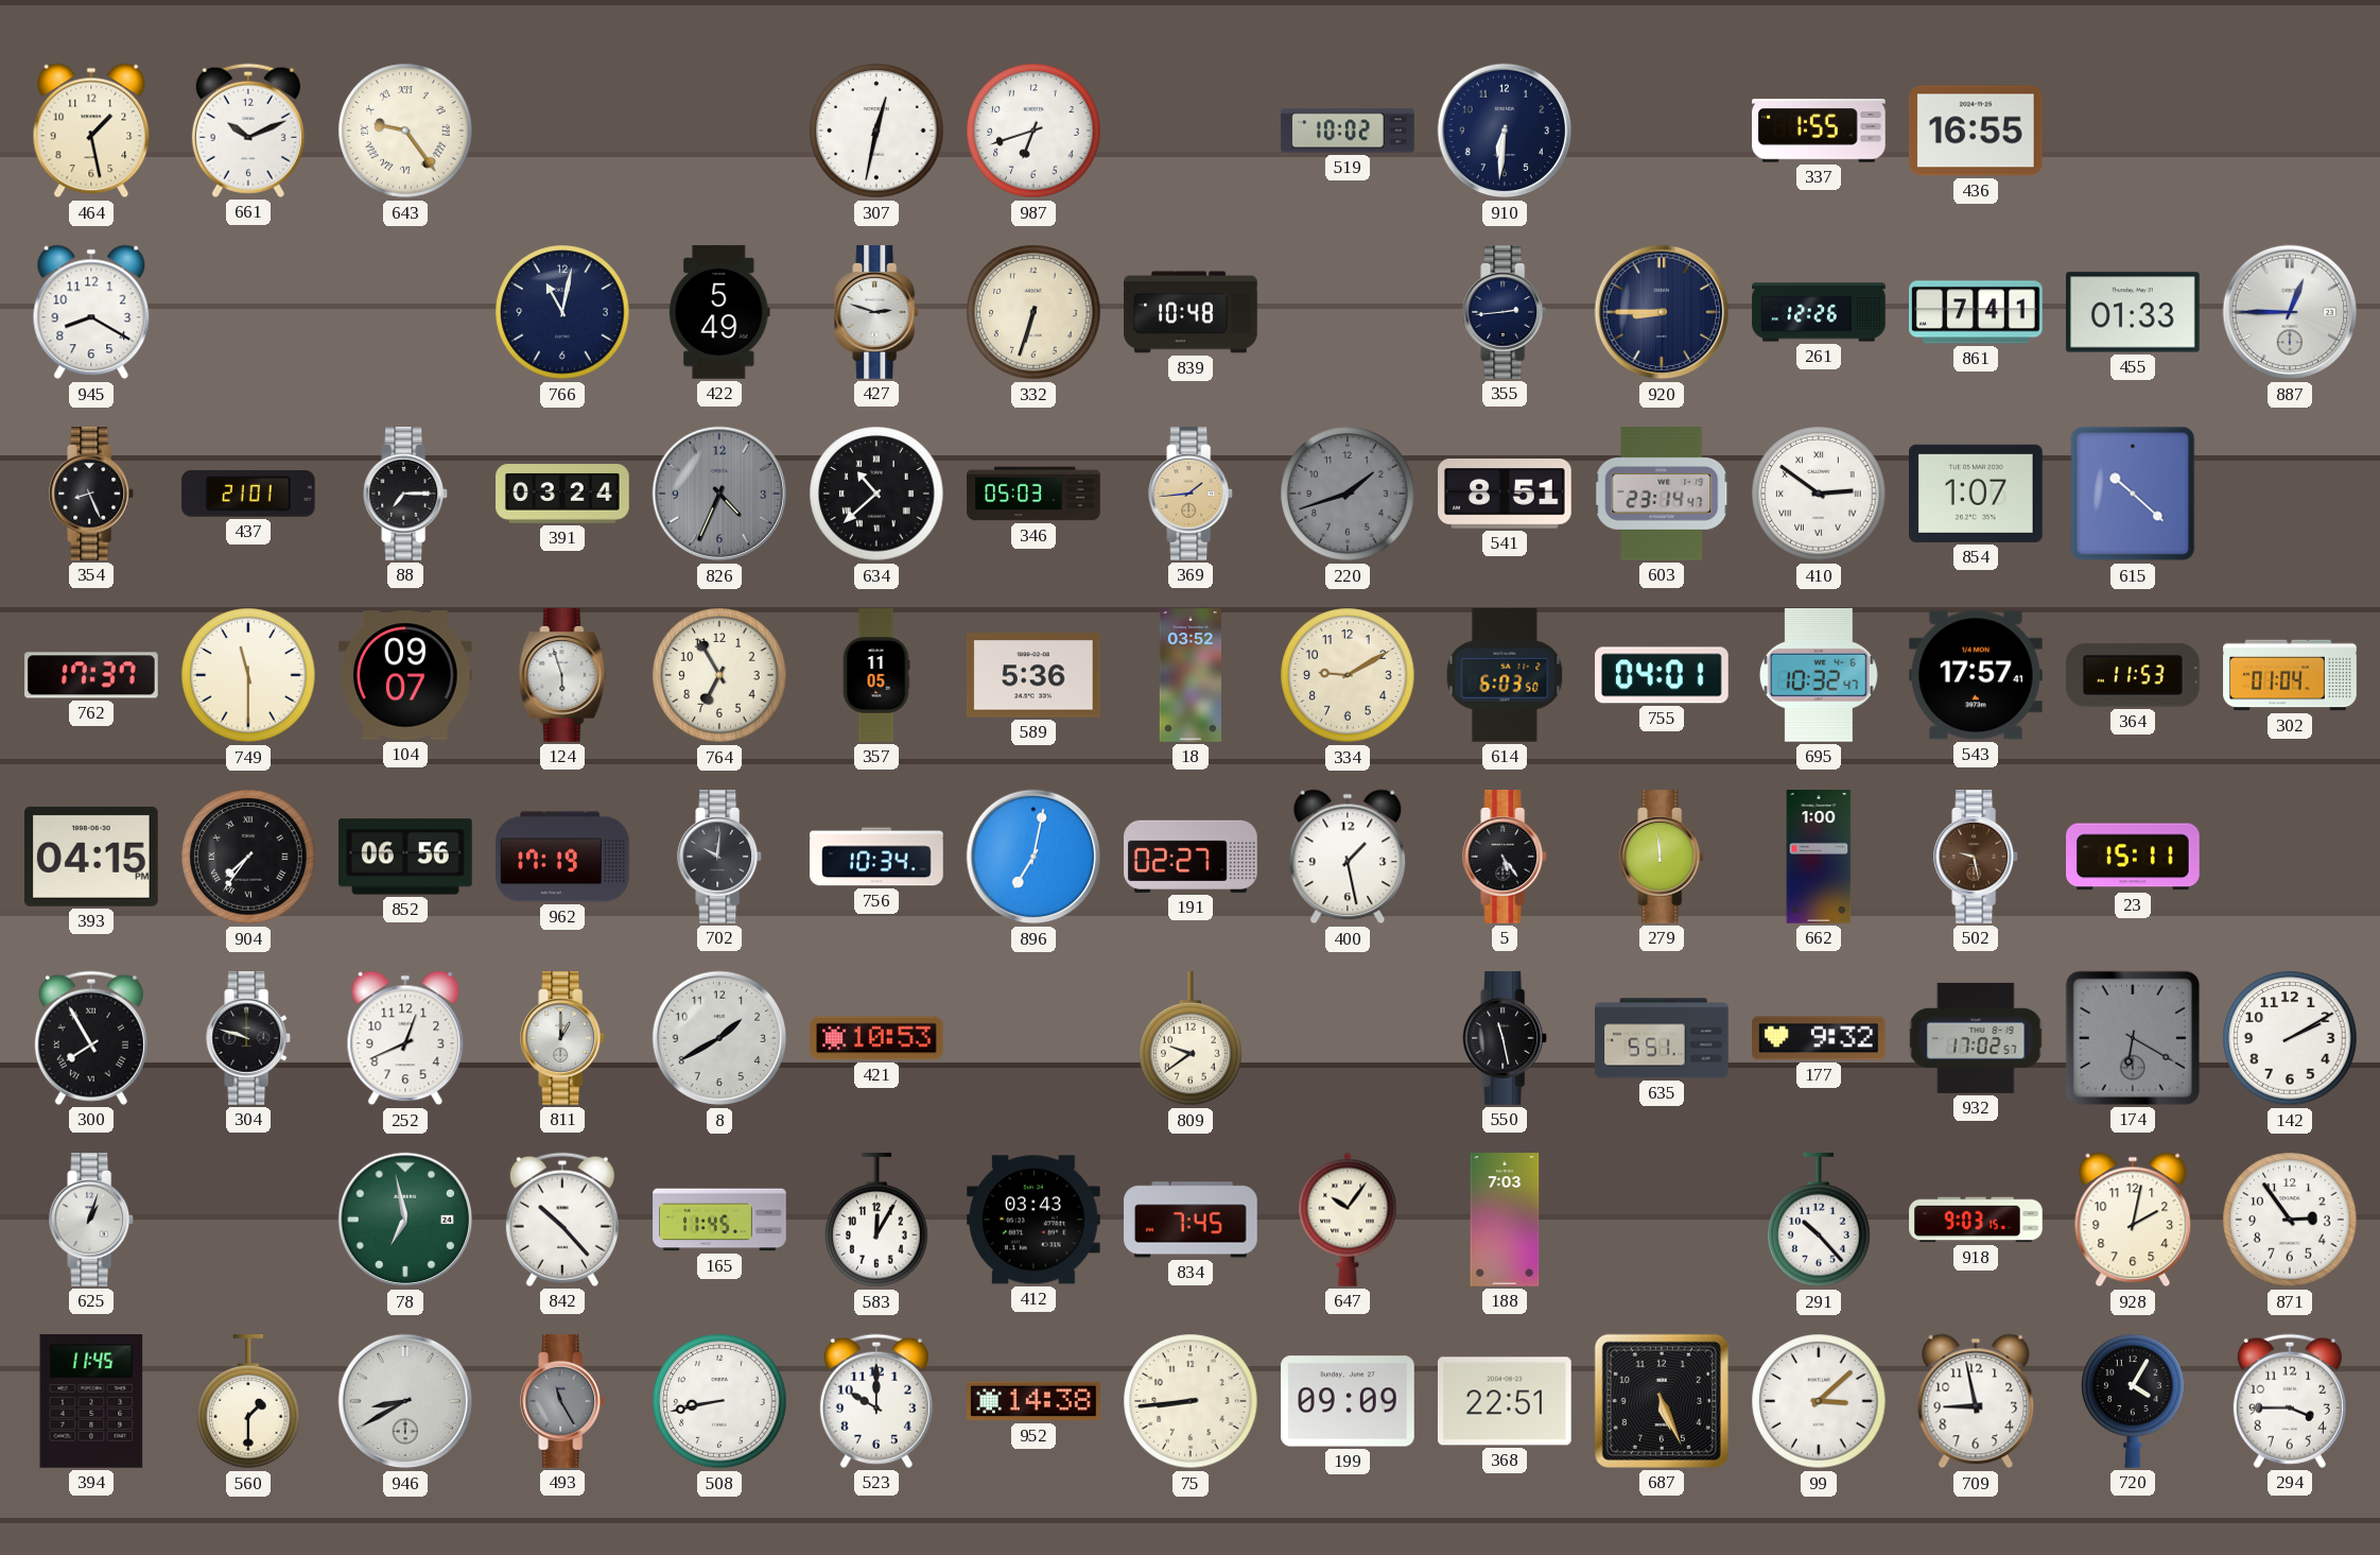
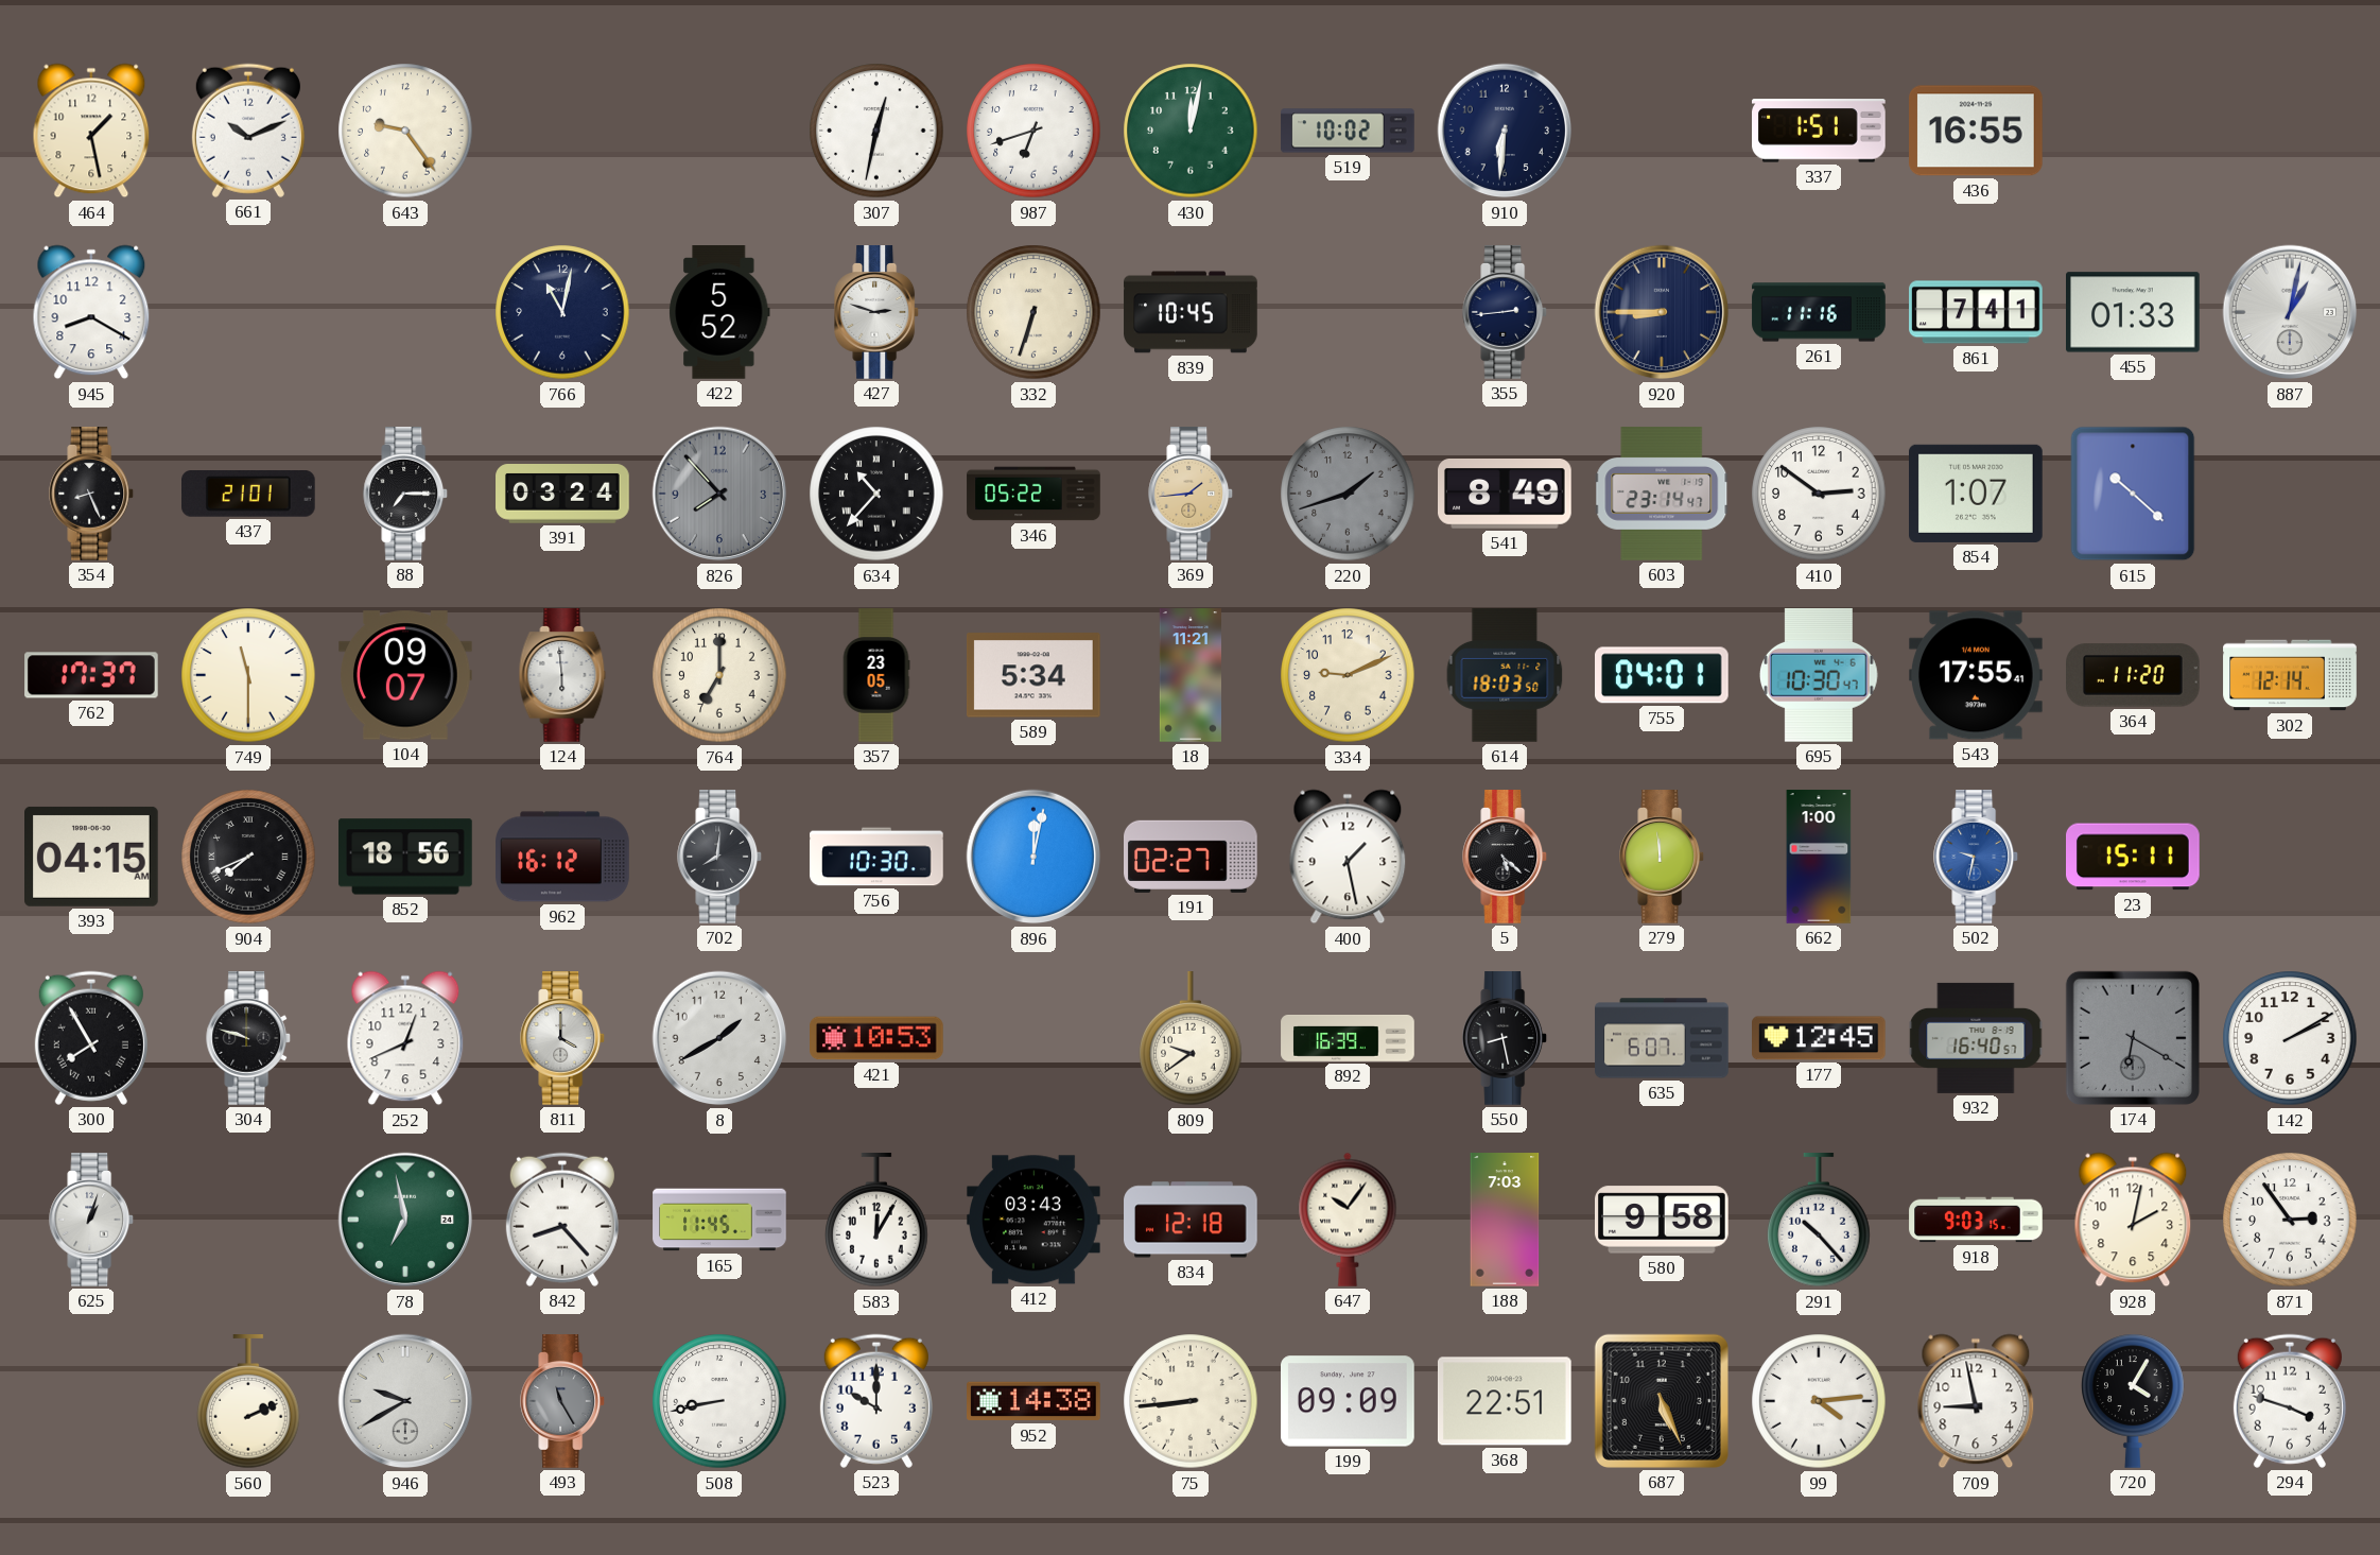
643 numerals: Roman -> Arabic
430: none -> 12:02
337: 1:55 -> 1:51
422: 5:49 -> 5:52
839: 10:48 -> 10:45
261: 12:26 -> 11:16
887: 12:45 -> 1:02
826: 4:34 -> 7:53
634: 10:38 -> 10:37
346: 05:03 -> 05:22
541: 8:51 -> 8:49
410 numerals: Roman -> Arabic
124: 5:57 -> 5:59
764: 6:55 -> 7:00
357: 11:05 -> 23:05
589: 5:36 -> 5:34
18: 03:52 -> 11:21
334: 9:10 -> 9:11
614: 6:03 -> 18:03
695: 10:32 -> 10:30
543: 17:57 -> 17:55
364: 11:53 -> 11:20
302: 01:04 -> 12:14
393: 04:15 PM -> 04:15 AM
904: 7:36 -> 7:41
852: 06:56 -> 18:56
962: 17:19 -> 16:12
702: 10:01 -> 8:01
756: 10:34 -> 10:30
896: 7:02 -> 12:02
5: 5:24 -> 5:22
502: 9:28 -> 9:32
502 dial: brown -> blue
811: 1:00 -> 4:00
892: none -> 16:39
550: 11:28 -> 8:28
635: 5:51 -> 6:07
177: 9:32 -> 12:45
932: 17:02 -> 16:40
842: 10:23 -> 8:23
834: 7:45 -> 12:18
580: none -> 9:58
394: 11:45 -> none
560: 1:30 -> 2:11
946: 8:40 -> 9:40
99: 3:08 -> 4:14
294: 3:45 -> 3:48
